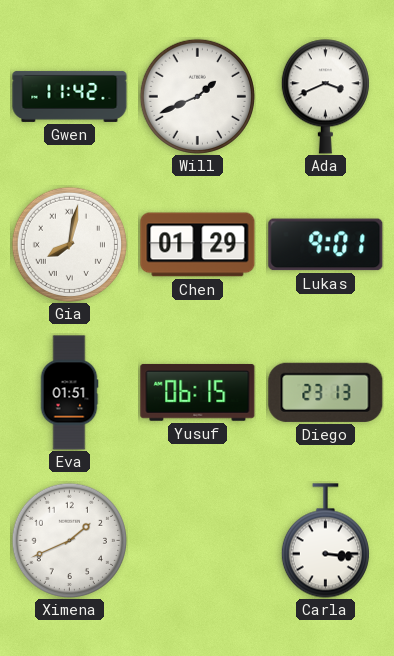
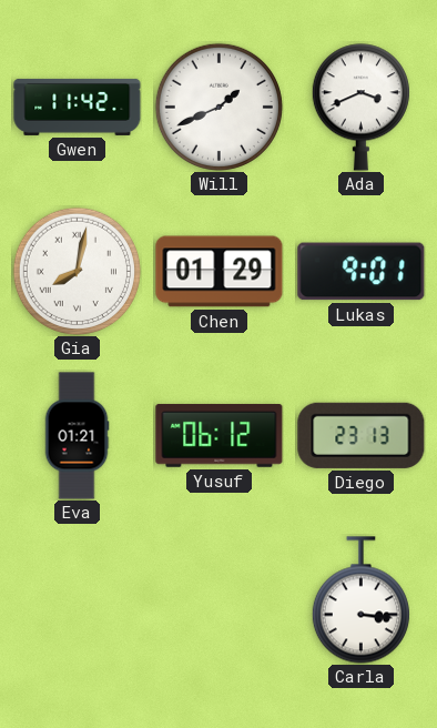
Eva: 01:51 -> 01:21
Yusuf: 06:15 -> 06:12
Ximena: 1:41 -> none
